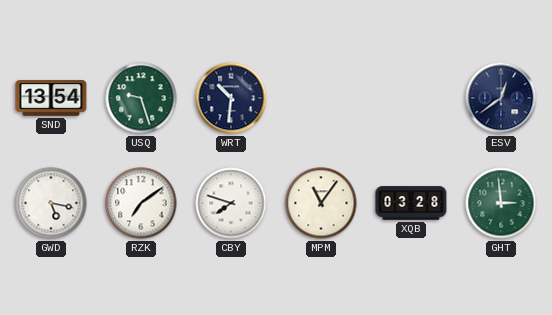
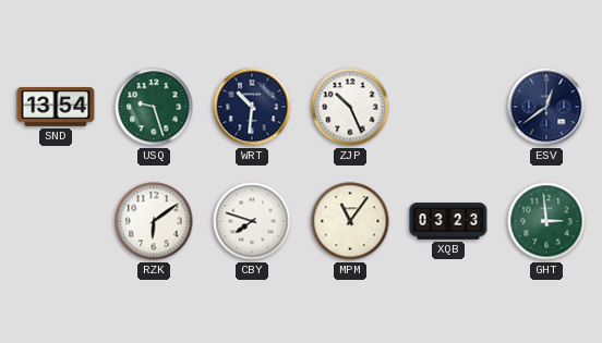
ZJP: none -> 10:26
GWD: 5:17 -> none
RZK: 7:09 -> 6:09
XQB: 03:28 -> 03:23
